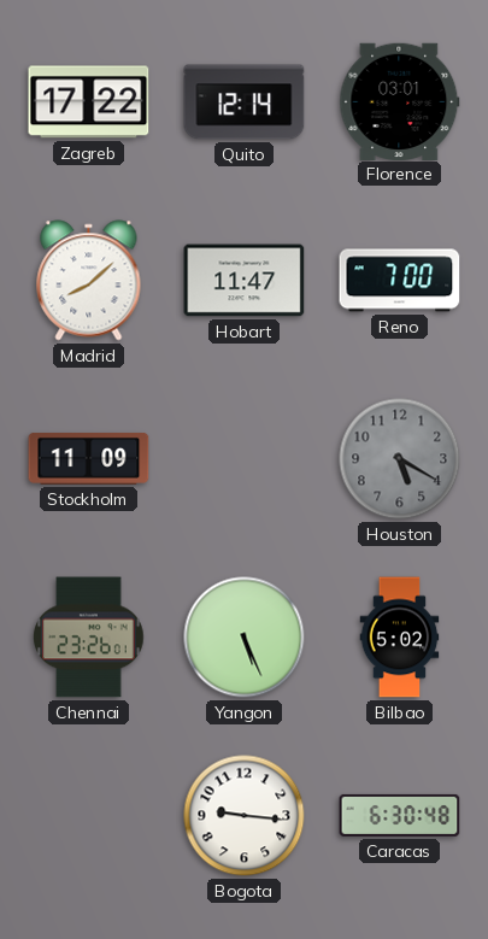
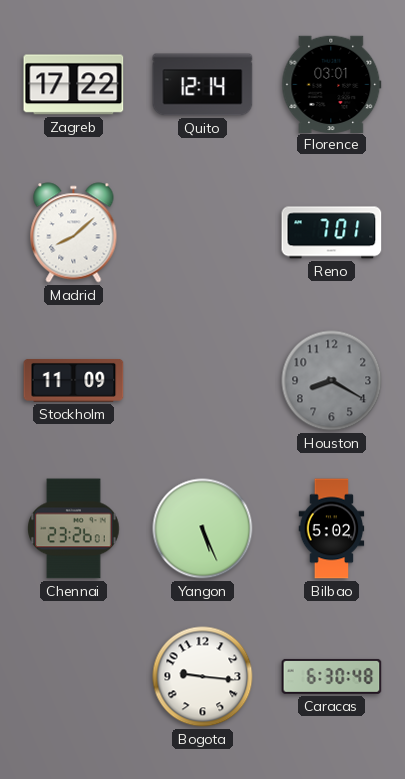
Hobart: 11:47 -> none
Reno: 7:00 -> 7:01
Houston: 5:20 -> 8:20
